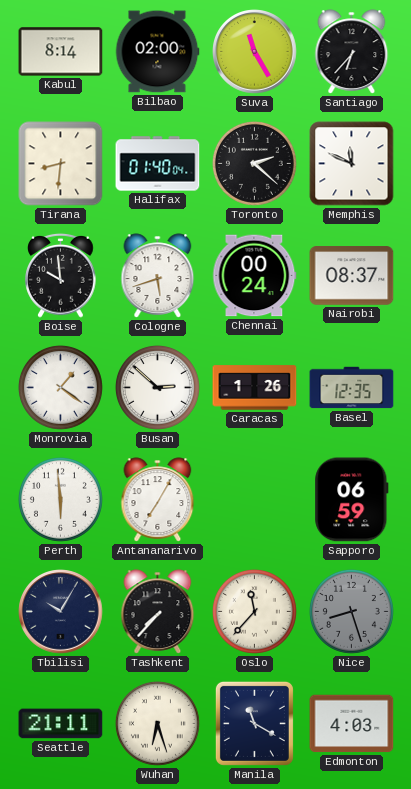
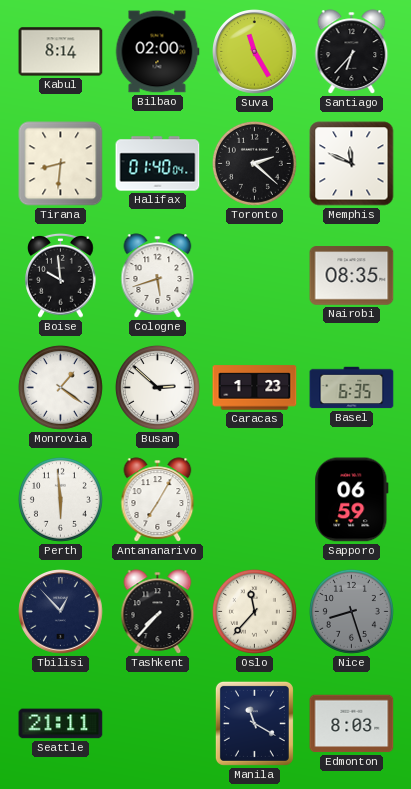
Chennai: 00:24 -> none
Nairobi: 08:37 -> 08:35
Caracas: 1:26 -> 1:23
Basel: 12:35 -> 6:35
Tbilisi: 10:05 -> 12:53
Wuhan: 6:27 -> none
Edmonton: 4:03 -> 8:03
